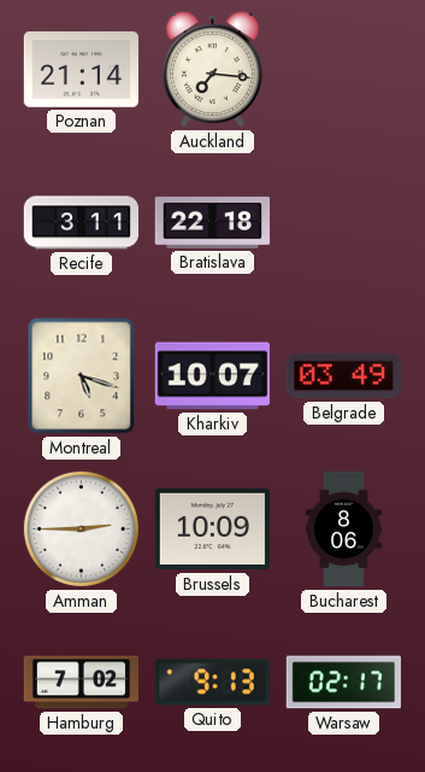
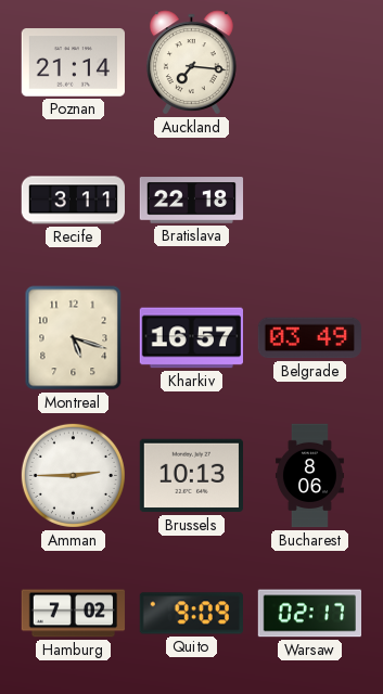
Kharkiv: 10:07 -> 16:57
Brussels: 10:09 -> 10:13
Quito: 9:13 -> 9:09
